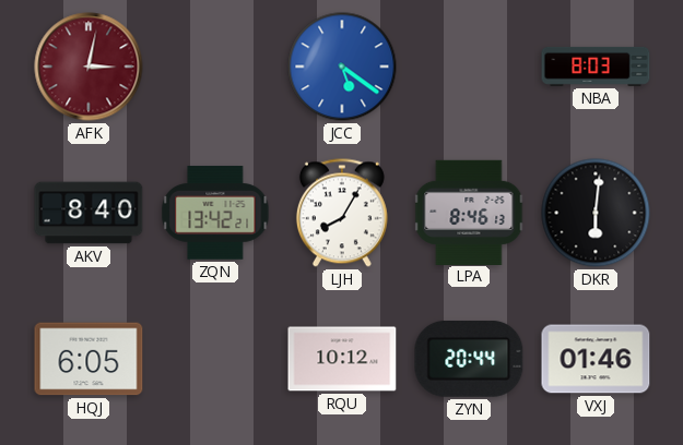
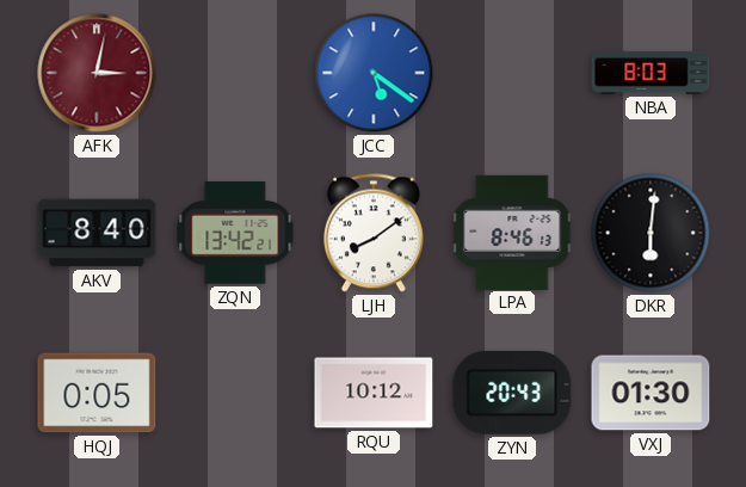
LJH: 8:05 -> 8:09
HQJ: 6:05 -> 0:05
ZYN: 20:44 -> 20:43
VXJ: 01:46 -> 01:30
